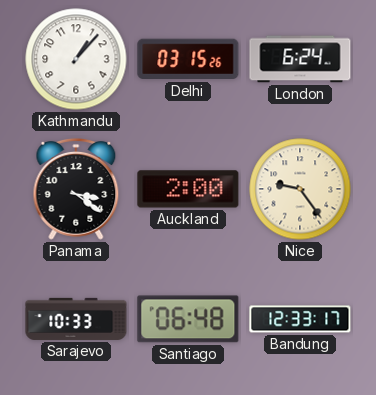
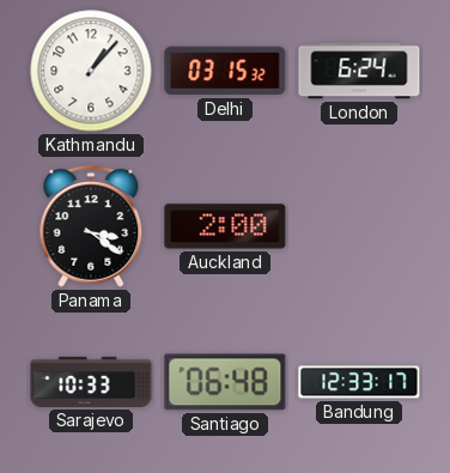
Delhi: 03:15:26 -> 03:15:32
Nice: 9:24 -> none
